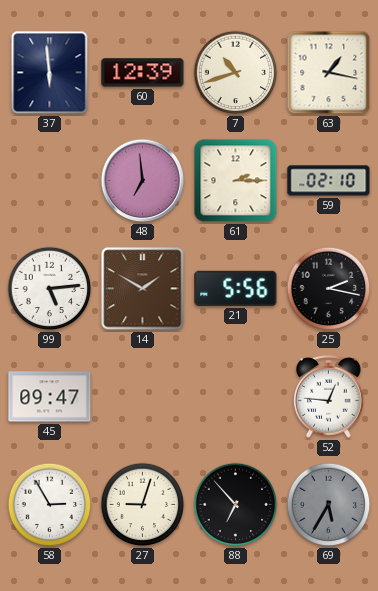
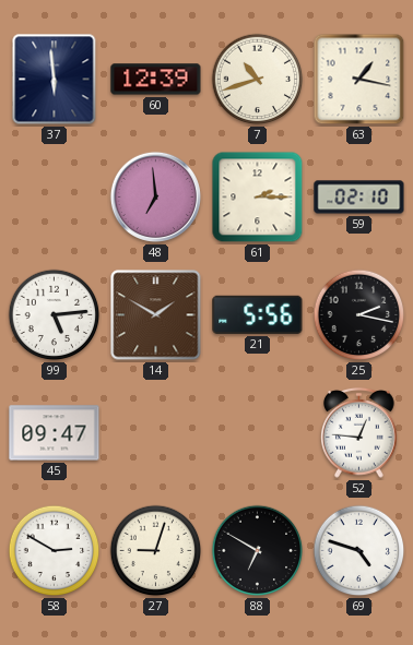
58: 2:55 -> 2:50
88: 6:53 -> 6:50
69: 5:35 -> 4:48
69 dial: grey -> white
